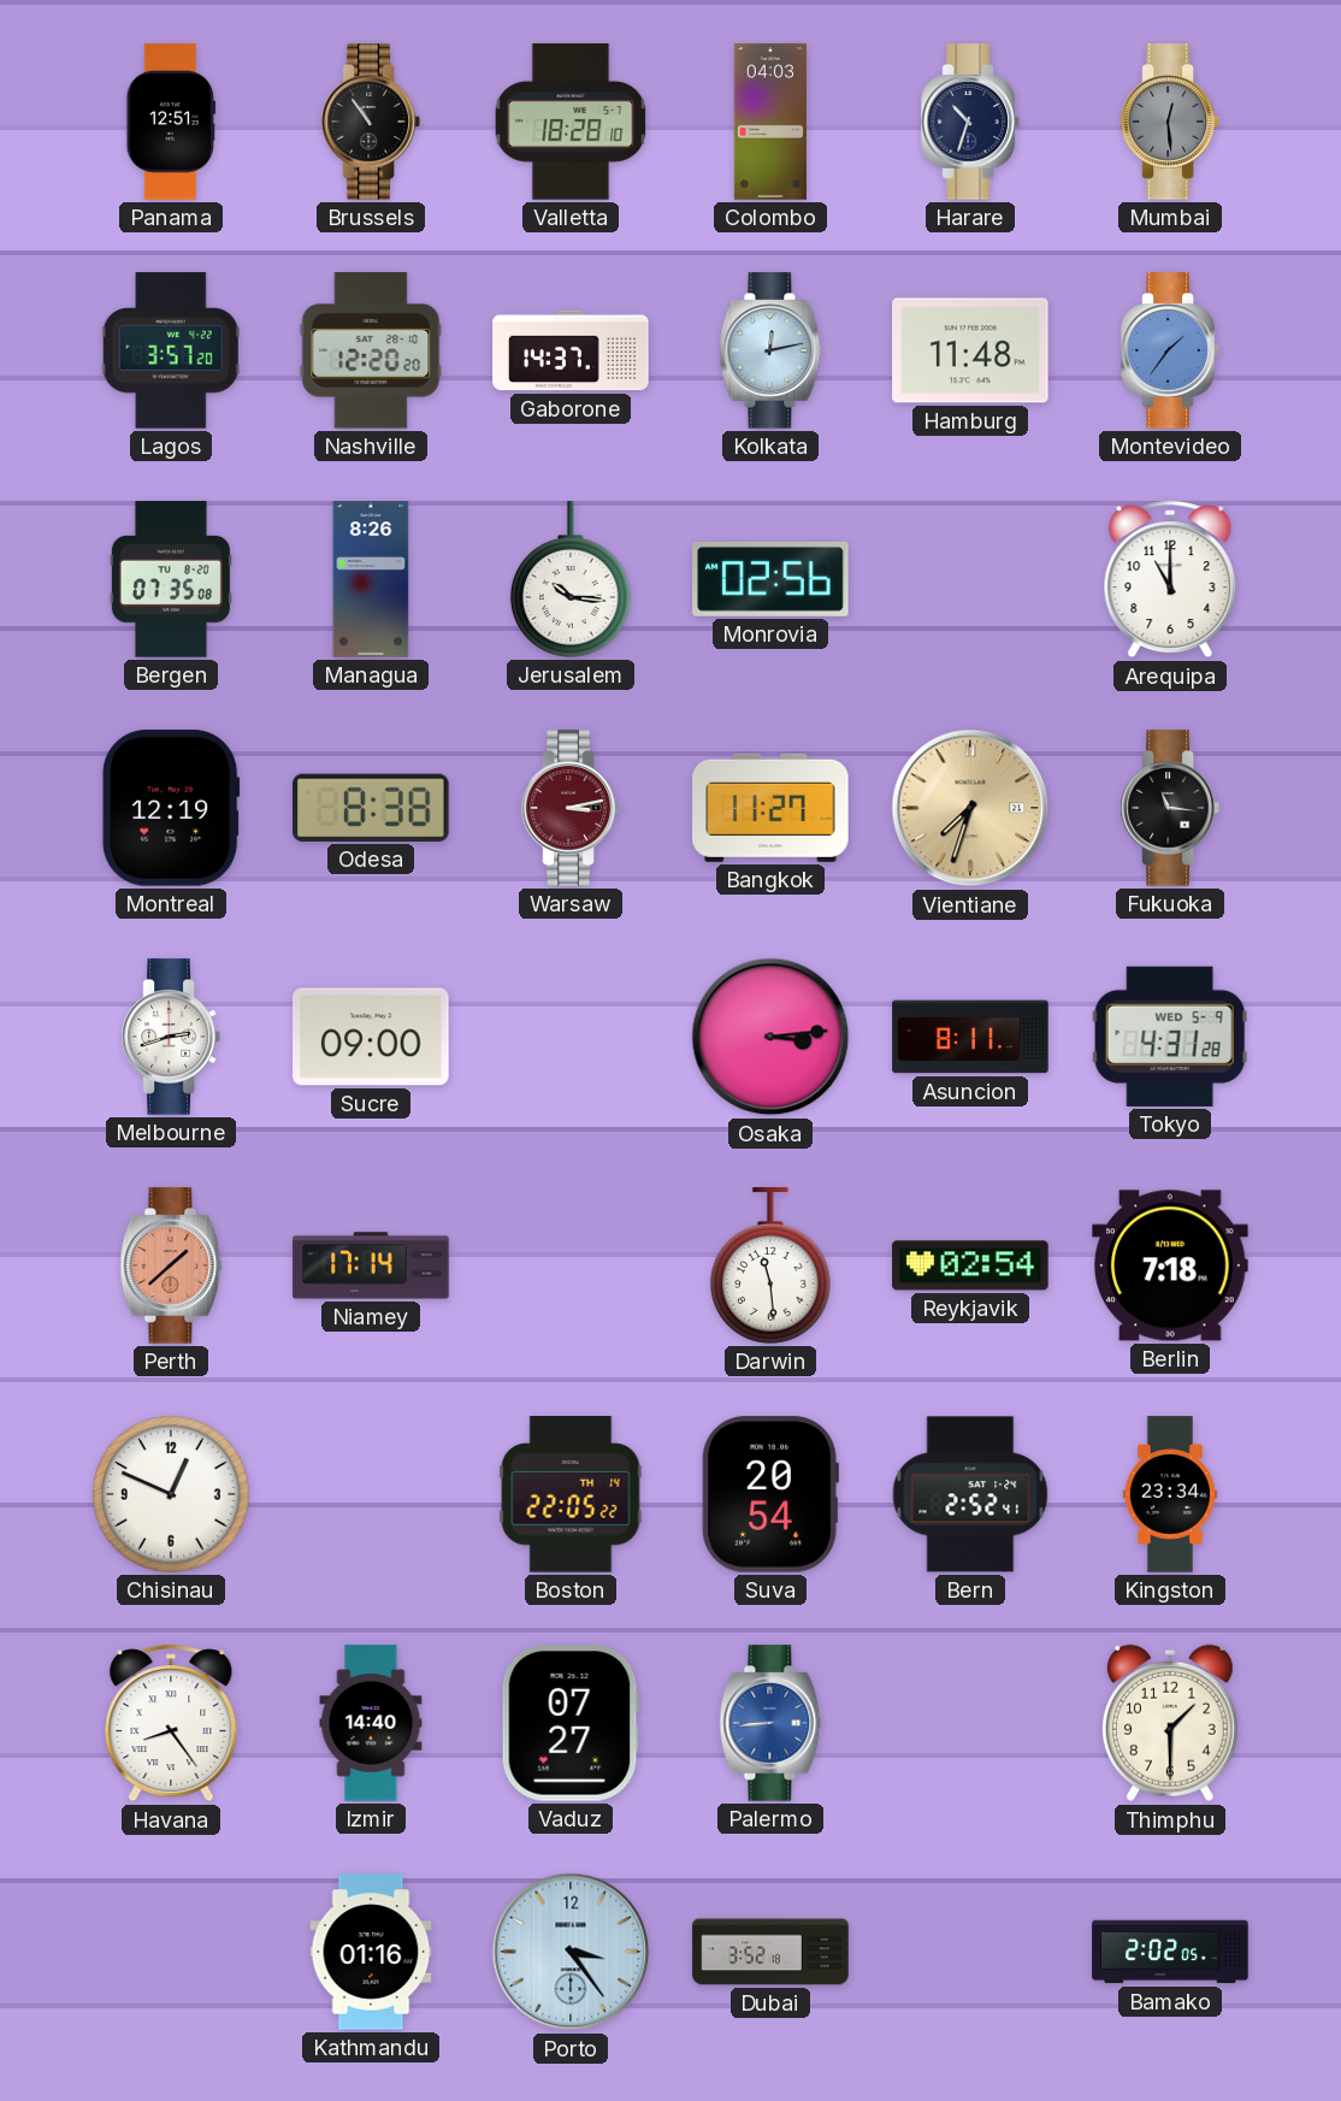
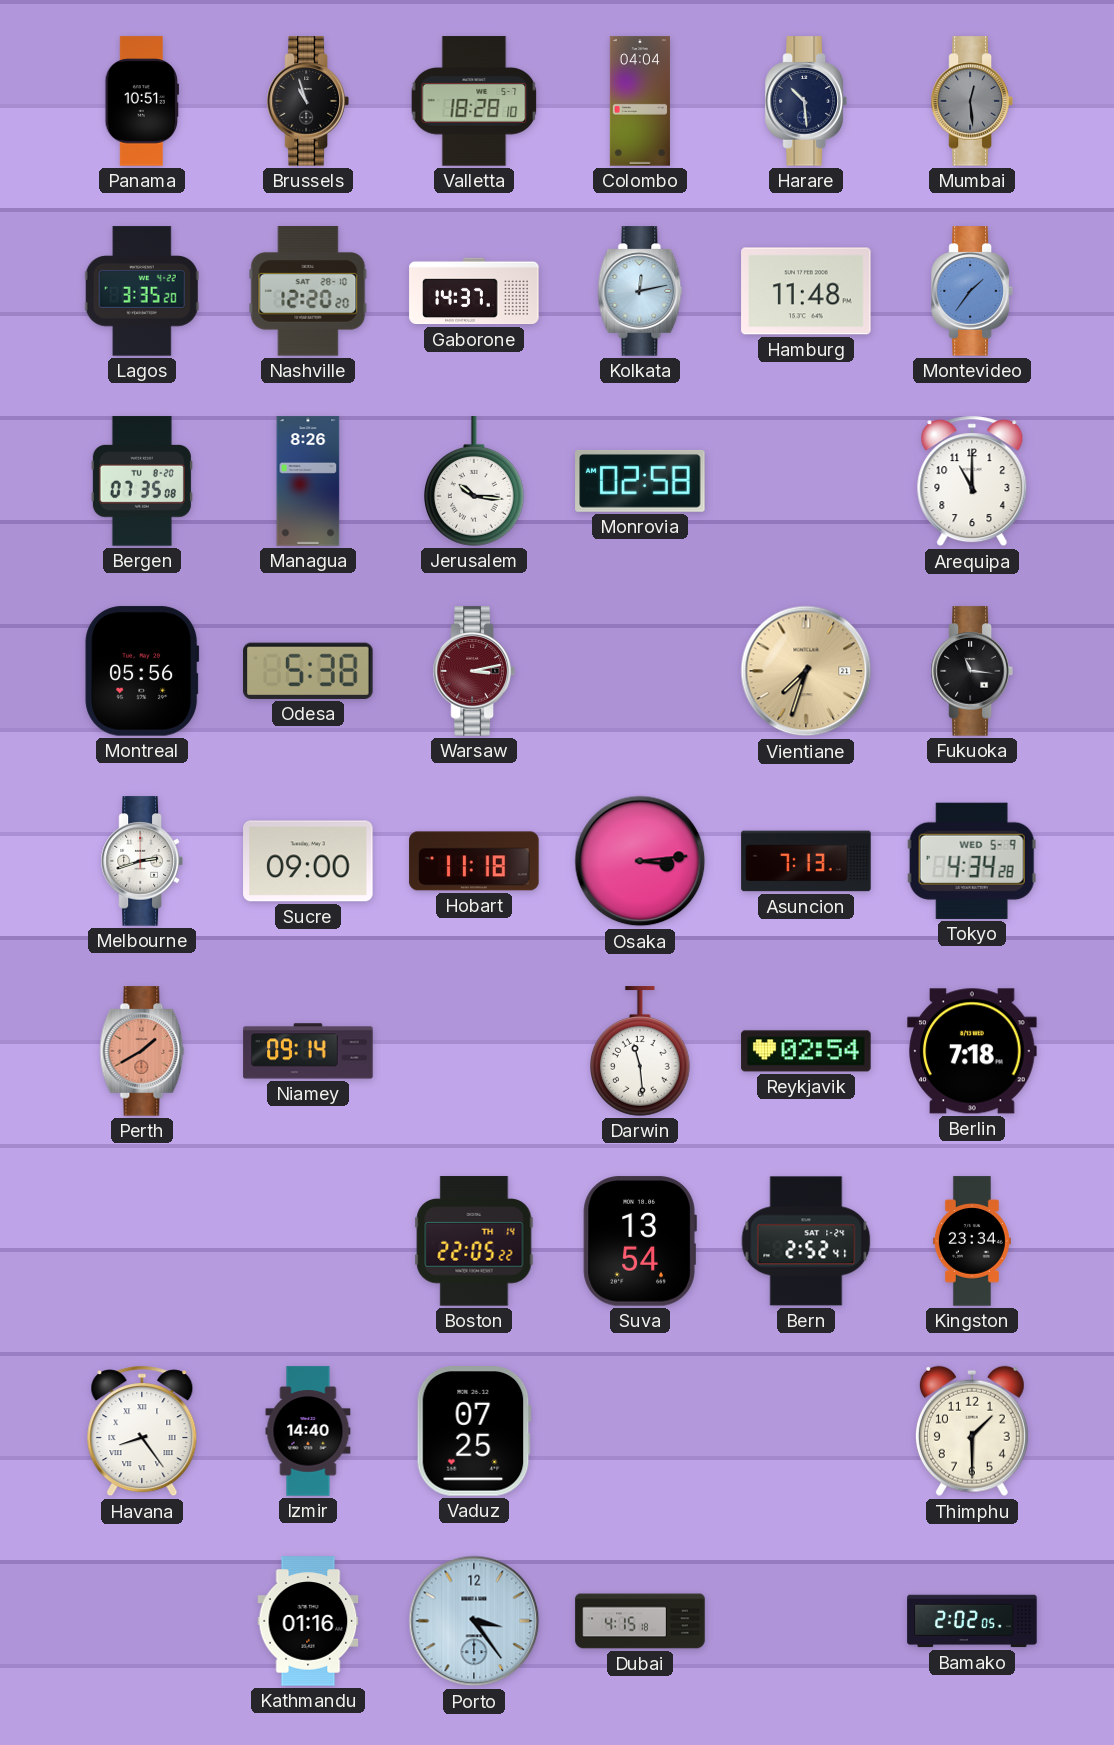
Panama: 12:51 -> 10:51
Brussels: 10:54 -> 10:57
Colombo: 04:03 -> 04:04
Harare: 10:33 -> 10:29
Lagos: 3:57 -> 3:35
Monrovia: 02:56 -> 02:58
Montreal: 12:19 -> 05:56
Odesa: 8:38 -> 5:38
Bangkok: 11:27 -> none
Hobart: none -> 11:18
Asuncion: 8:11 -> 7:13
Tokyo: 4:31 -> 4:34
Perth: 1:38 -> 1:40
Niamey: 17:14 -> 09:14
Chisinau: 12:49 -> none
Suva: 20:54 -> 13:54
Vaduz: 07:27 -> 07:25
Palermo: 8:44 -> none
Dubai: 3:52 -> 4:15
